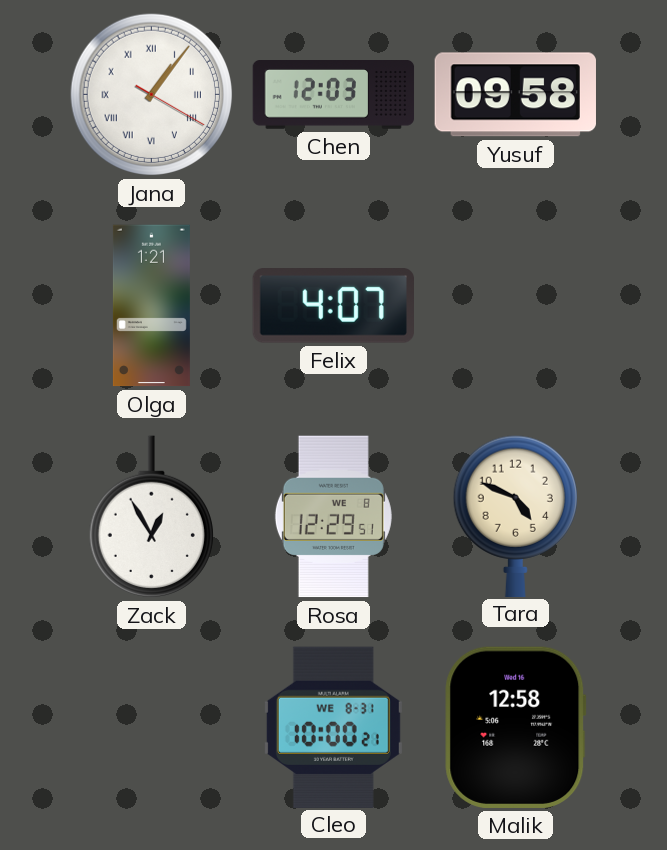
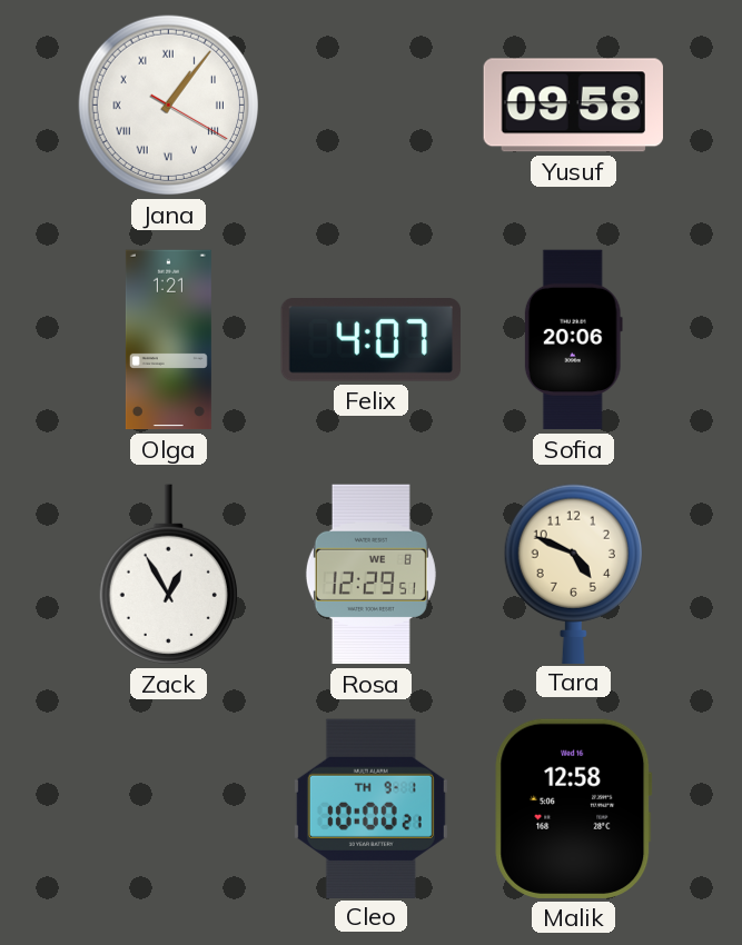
Chen: 12:03 -> none
Sofia: none -> 20:06
Cleo date: WE 8-31 -> TH 9-1
